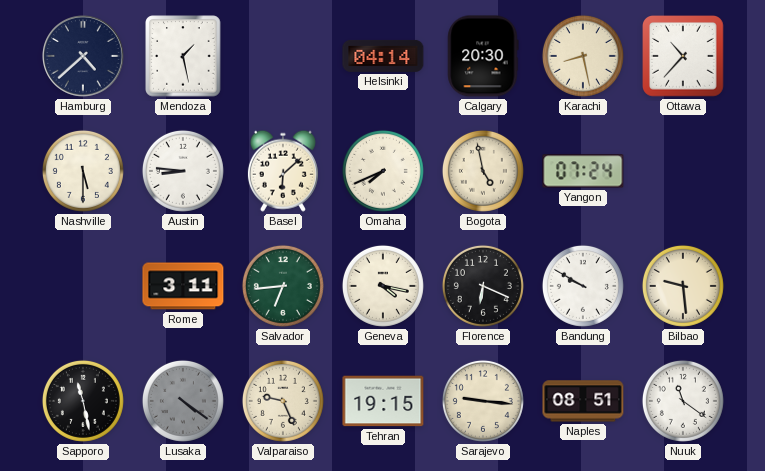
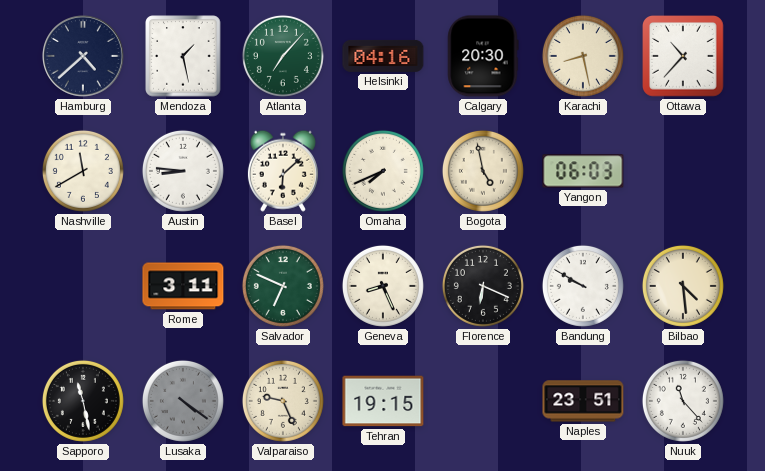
Atlanta: none -> 7:07
Helsinki: 04:14 -> 04:16
Nashville: 5:30 -> 11:40
Yangon: 07:24 -> 06:03
Salvador: 6:44 -> 6:49
Geneva: 4:17 -> 8:26
Bilbao: 9:29 -> 4:29
Sarajevo: 9:16 -> none
Naples: 08:51 -> 23:51
Nuuk: 11:21 -> 11:23
